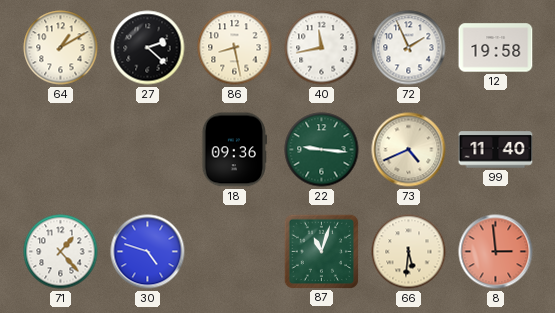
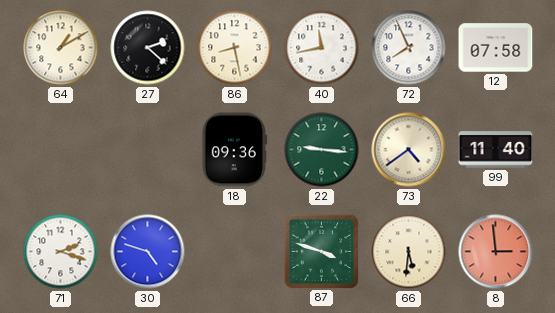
72: 1:56 -> 7:56
12: 19:58 -> 07:58
73: 4:41 -> 4:39
71: 1:23 -> 2:18
87: 11:03 -> 3:48
